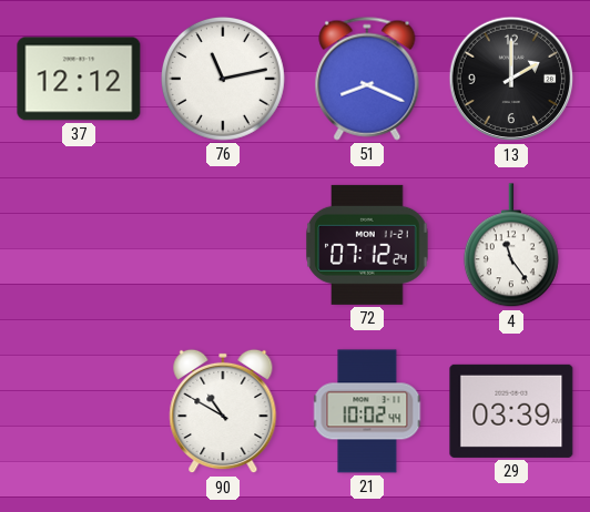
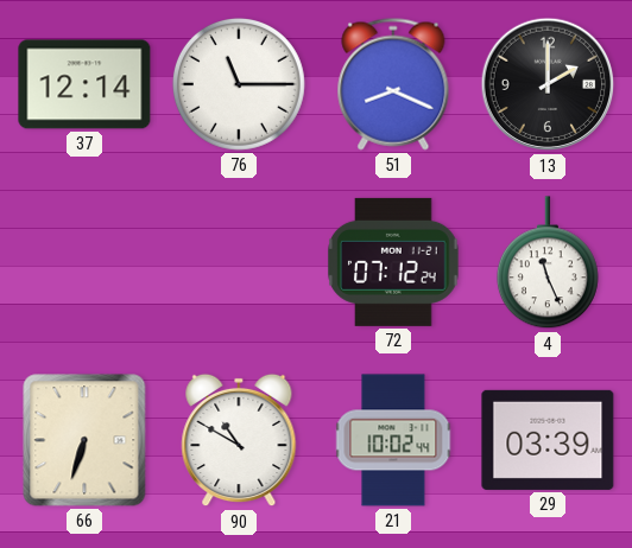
37: 12:12 -> 12:14
76: 11:13 -> 11:15
4: 11:24 -> 11:26
66: none -> 6:33
